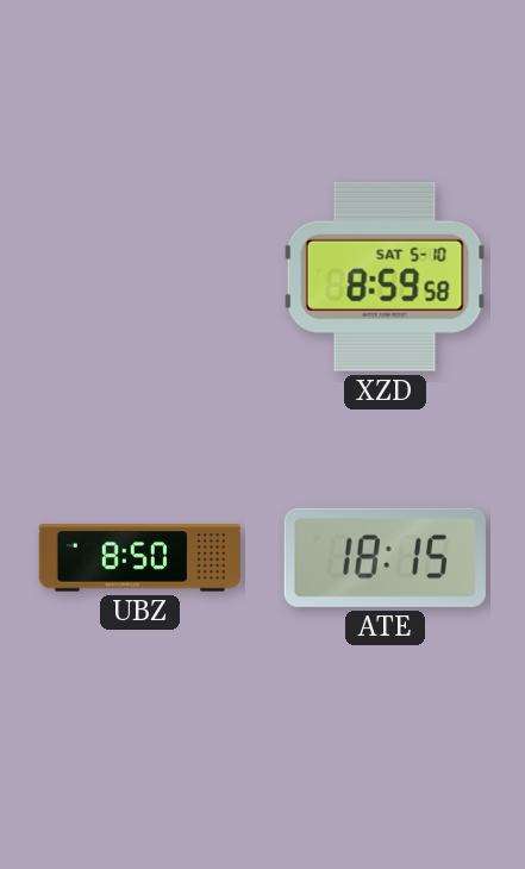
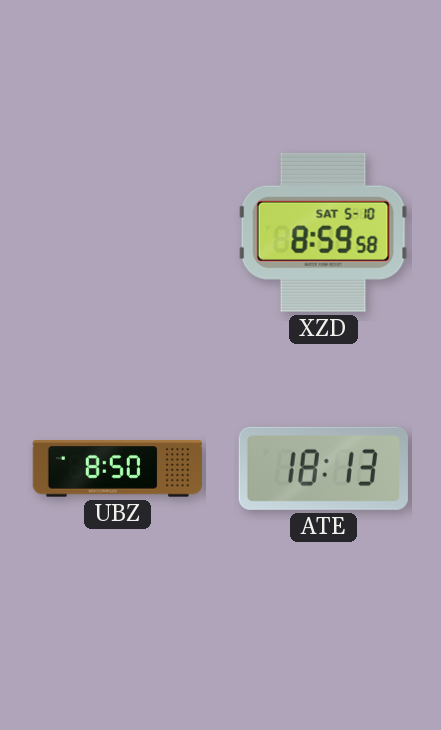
ATE: 18:15 -> 18:13
